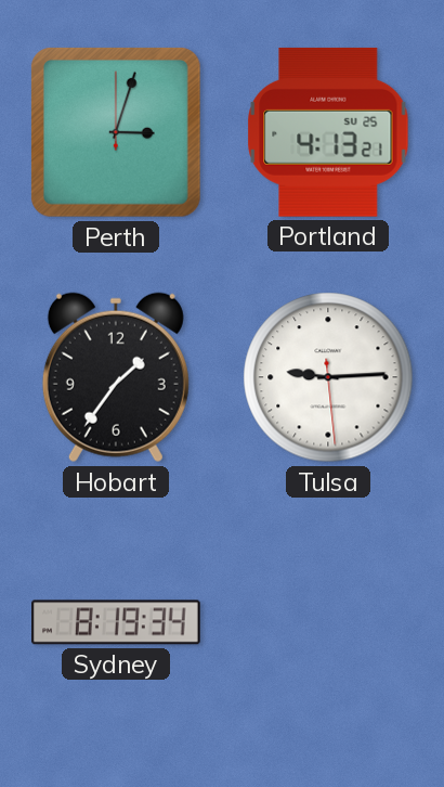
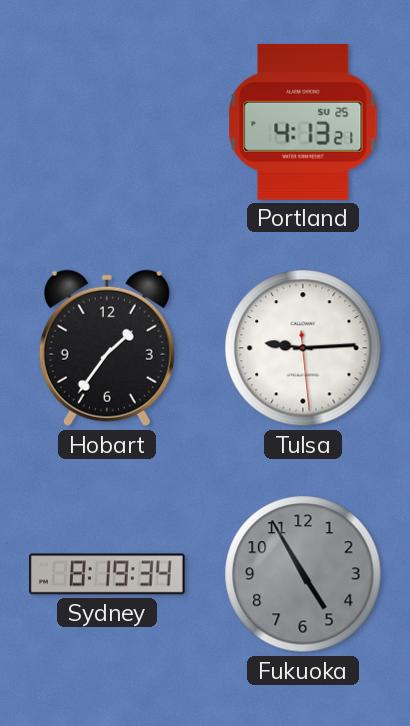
Perth: 3:03 -> none
Fukuoka: none -> 4:55
